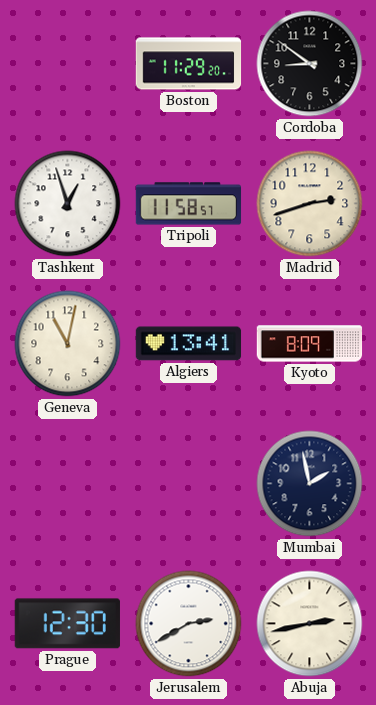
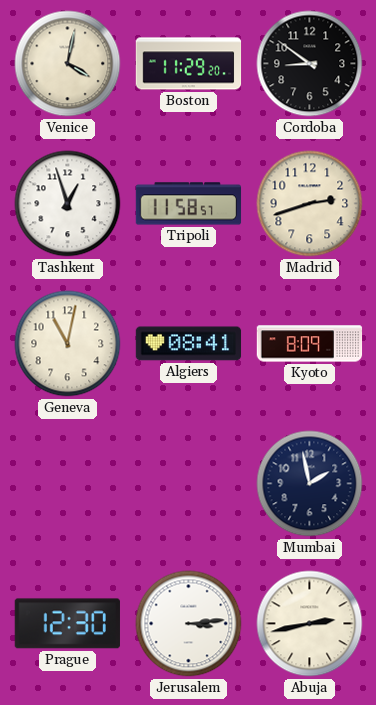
Venice: none -> 4:02
Algiers: 13:41 -> 08:41
Jerusalem: 2:40 -> 3:14
